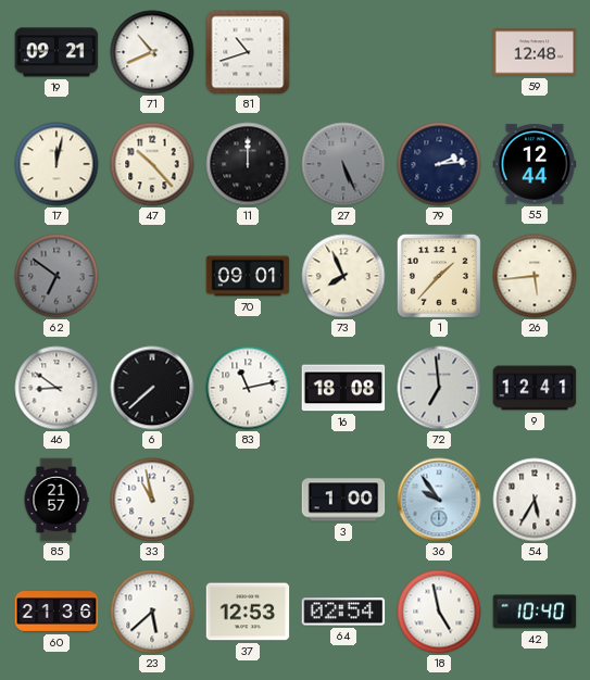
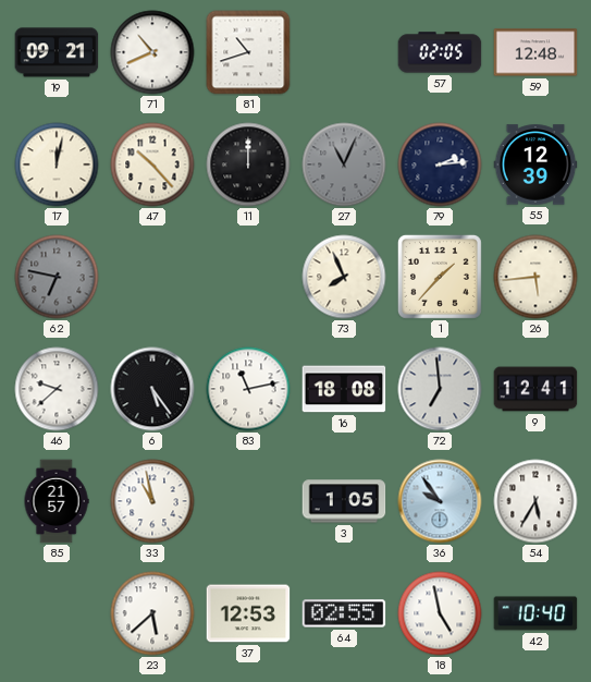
57: none -> 02:05
27: 5:26 -> 11:04
55: 12:44 -> 12:39
62: 6:51 -> 6:47
70: 09:01 -> none
46: 8:51 -> 9:38
6: 7:38 -> 5:24
3: 1:00 -> 1:05
60: 21:36 -> none
64: 02:54 -> 02:55
